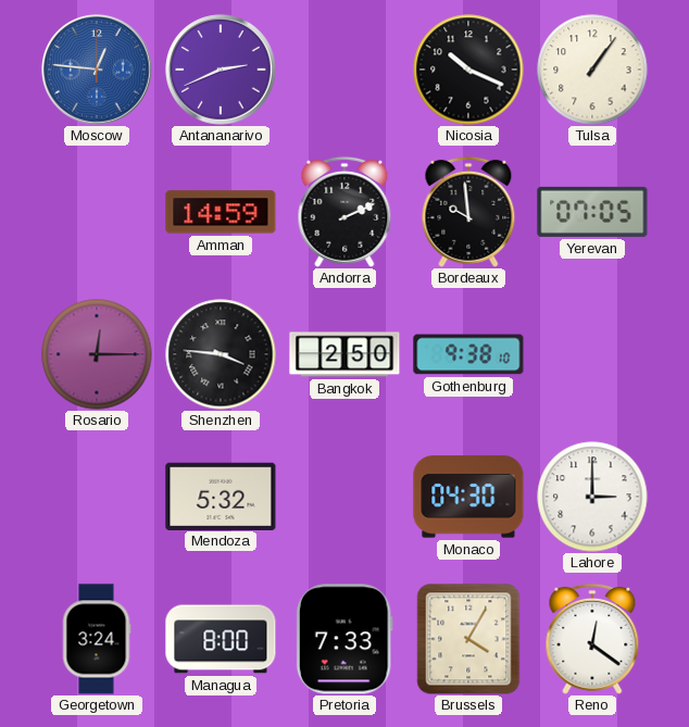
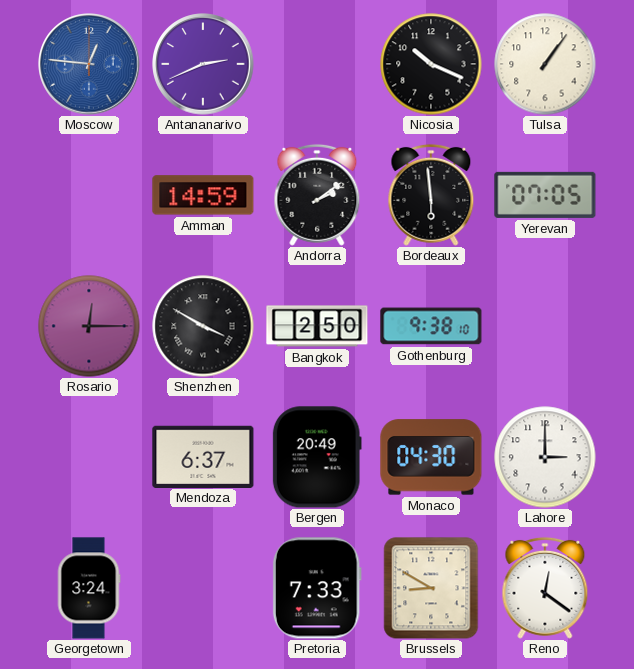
Andorra: 2:11 -> 2:09
Bordeaux: 9:59 -> 5:59
Shenzhen: 3:46 -> 3:50
Mendoza: 5:32 -> 6:37
Bergen: none -> 20:49
Managua: 8:00 -> none
Brussels: 4:05 -> 8:50
